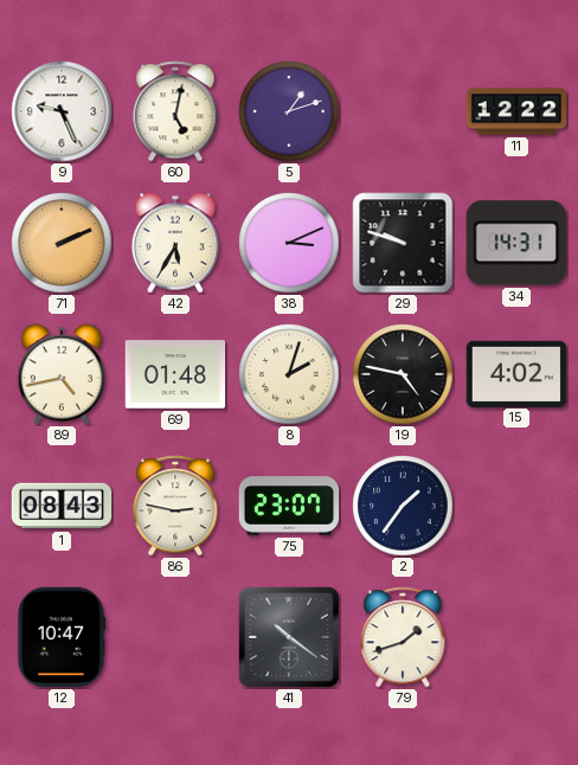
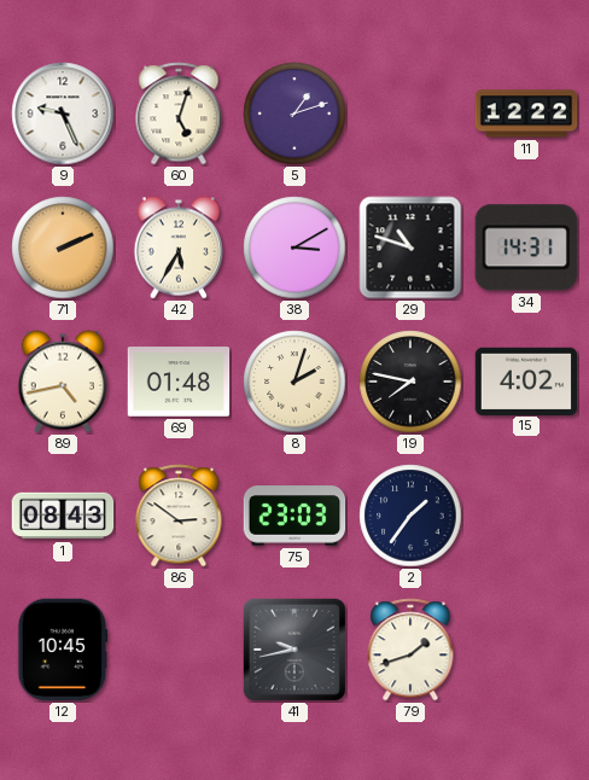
60: 5:02 -> 5:03
38: 3:11 -> 3:10
29: 9:48 -> 10:48
19: 4:47 -> 7:47
86: 2:47 -> 2:51
75: 23:07 -> 23:03
12: 10:47 -> 10:45
41: 10:21 -> 9:43
